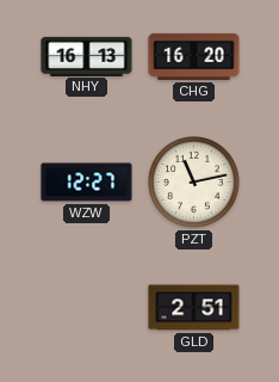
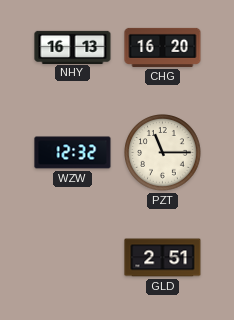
WZW: 12:27 -> 12:32
PZT: 11:13 -> 11:15
